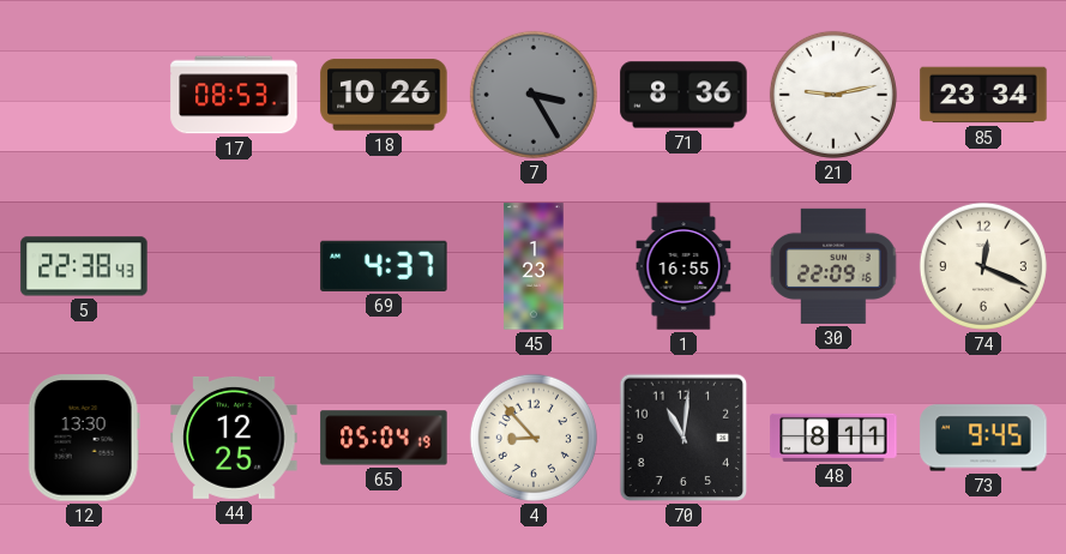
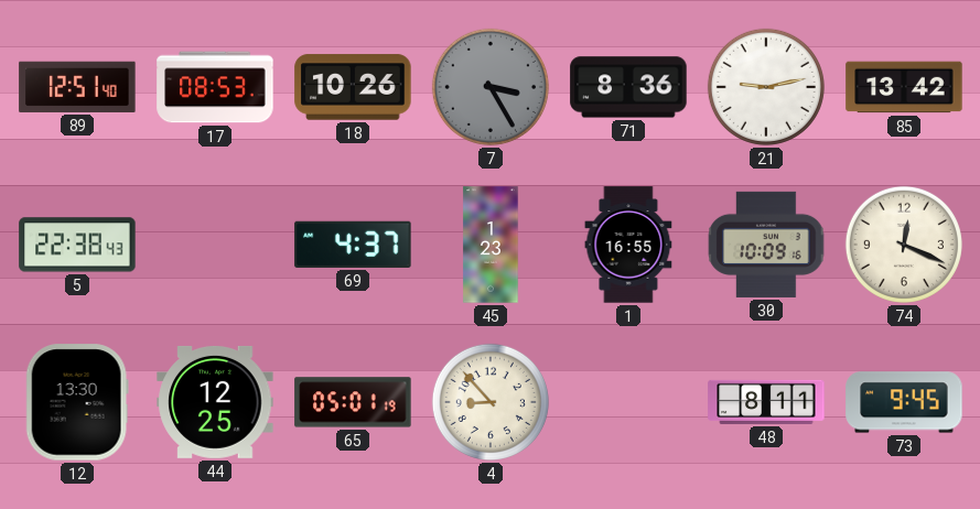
89: none -> 12:51
85: 23:34 -> 13:42
30: 22:09 -> 10:09
65: 05:04 -> 05:01
70: 11:01 -> none
